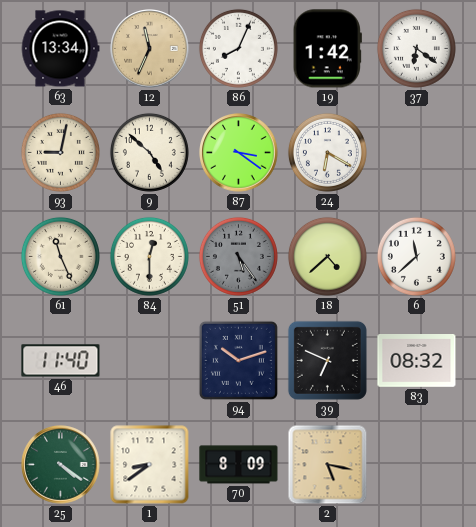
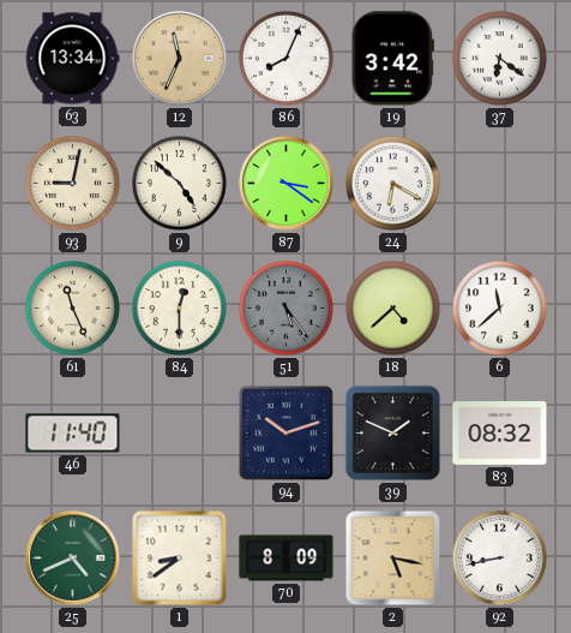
19: 1:42 -> 3:42
39: 6:49 -> 1:49
25: 4:21 -> 4:41
92: none -> 8:43
